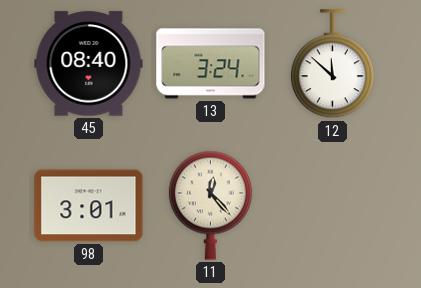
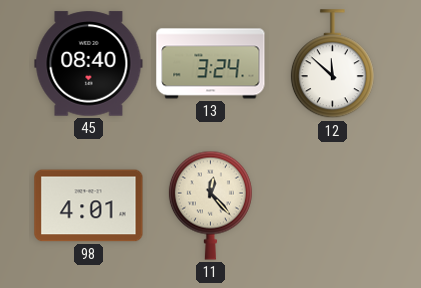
98: 3:01 -> 4:01
